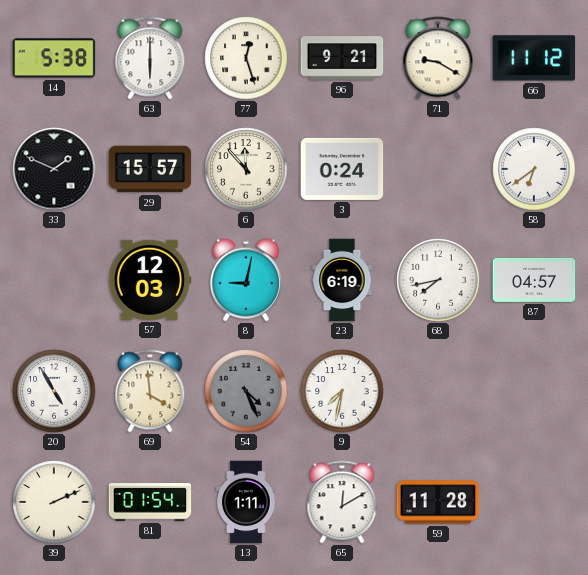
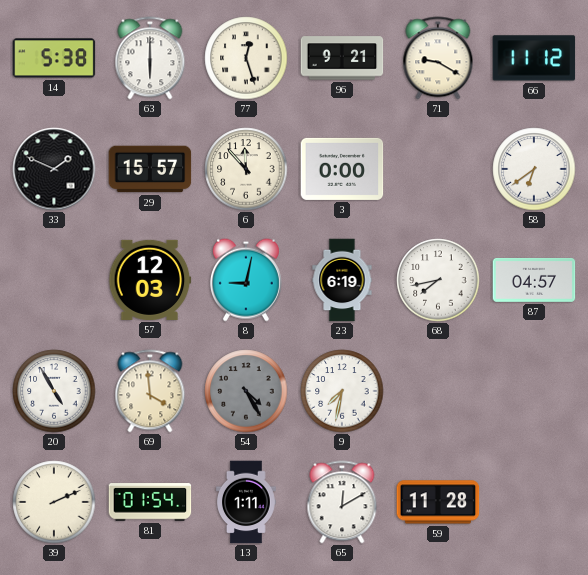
3: 0:24 -> 0:00
54: 4:26 -> 4:25
